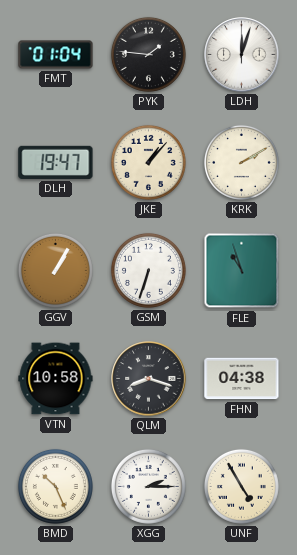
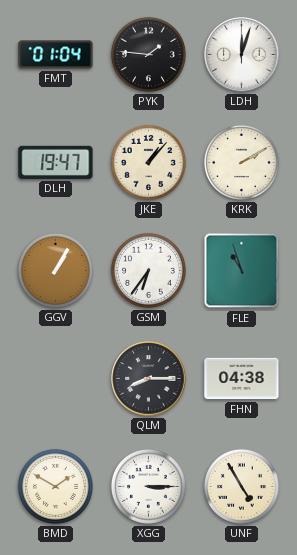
GSM: 6:33 -> 6:36
VTN: 10:58 -> none
QLM: 8:18 -> 8:15
BMD: 10:26 -> 1:50
XGG: 2:15 -> 3:15
